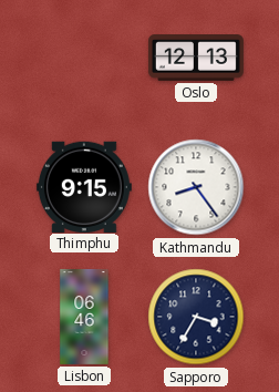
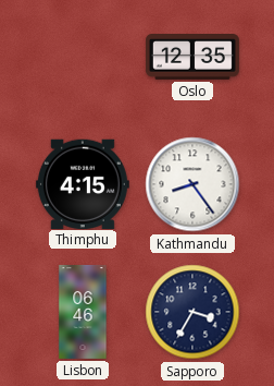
Oslo: 12:13 -> 12:35
Thimphu: 9:15 -> 4:15
